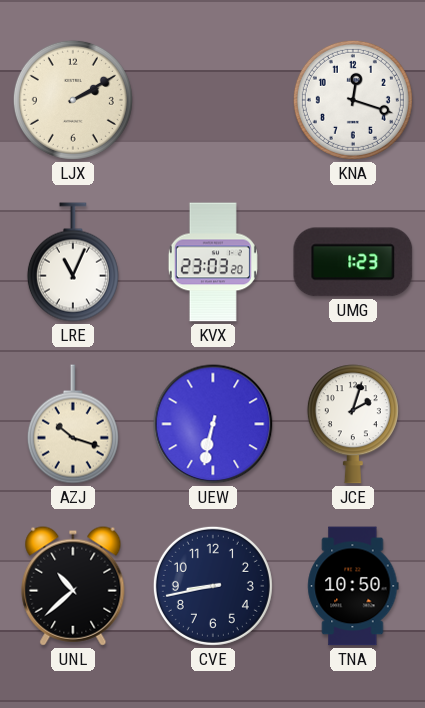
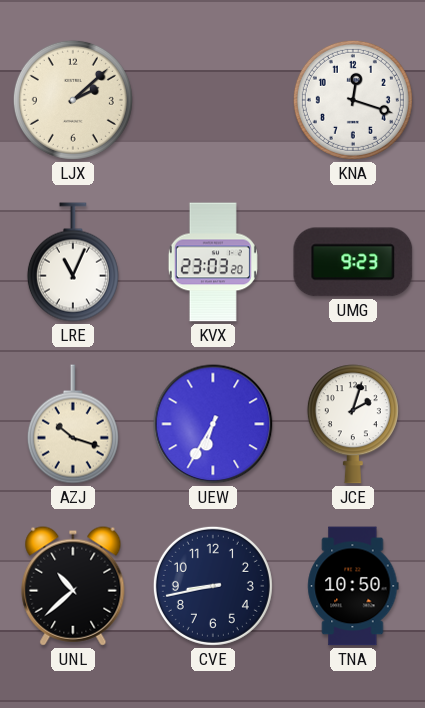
LJX: 2:10 -> 2:08
UMG: 1:23 -> 9:23
UEW: 6:32 -> 6:35
